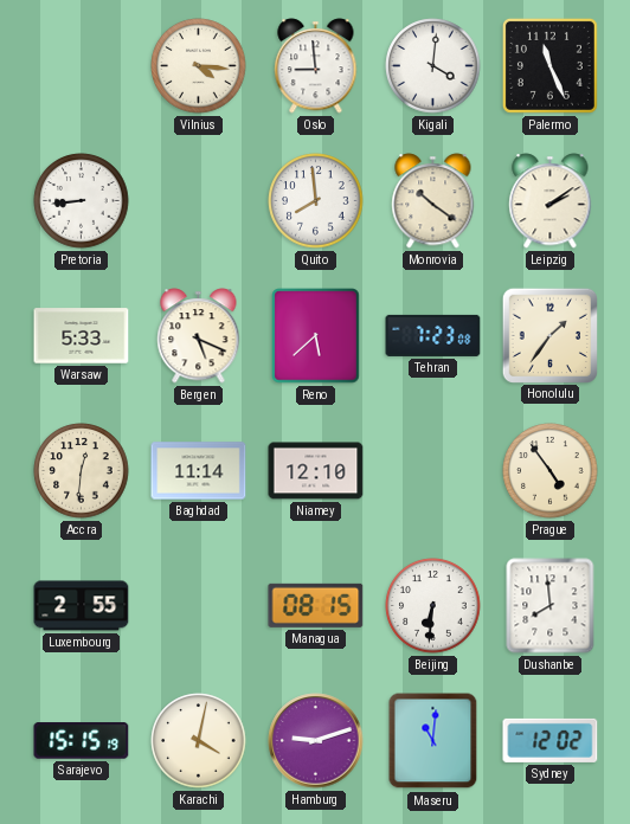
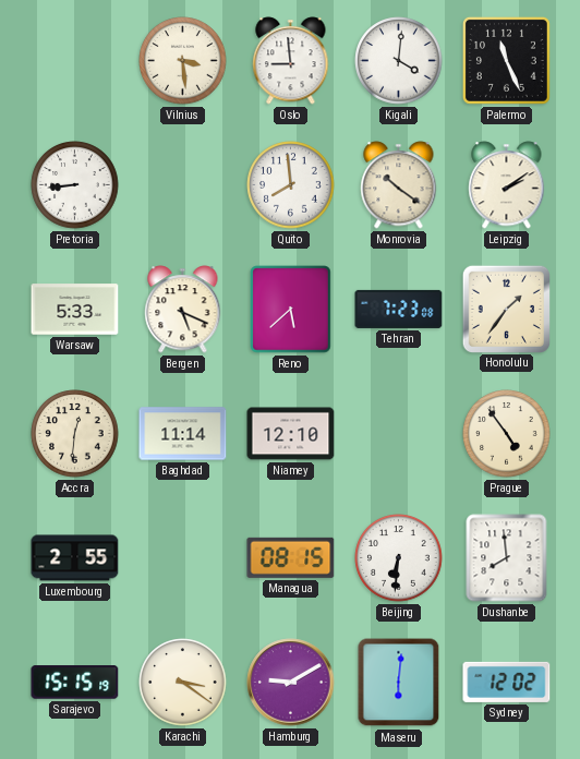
Vilnius: 4:16 -> 3:29
Karachi: 4:02 -> 3:21
Hamburg: 9:12 -> 9:10
Maseru: 11:01 -> 6:01
